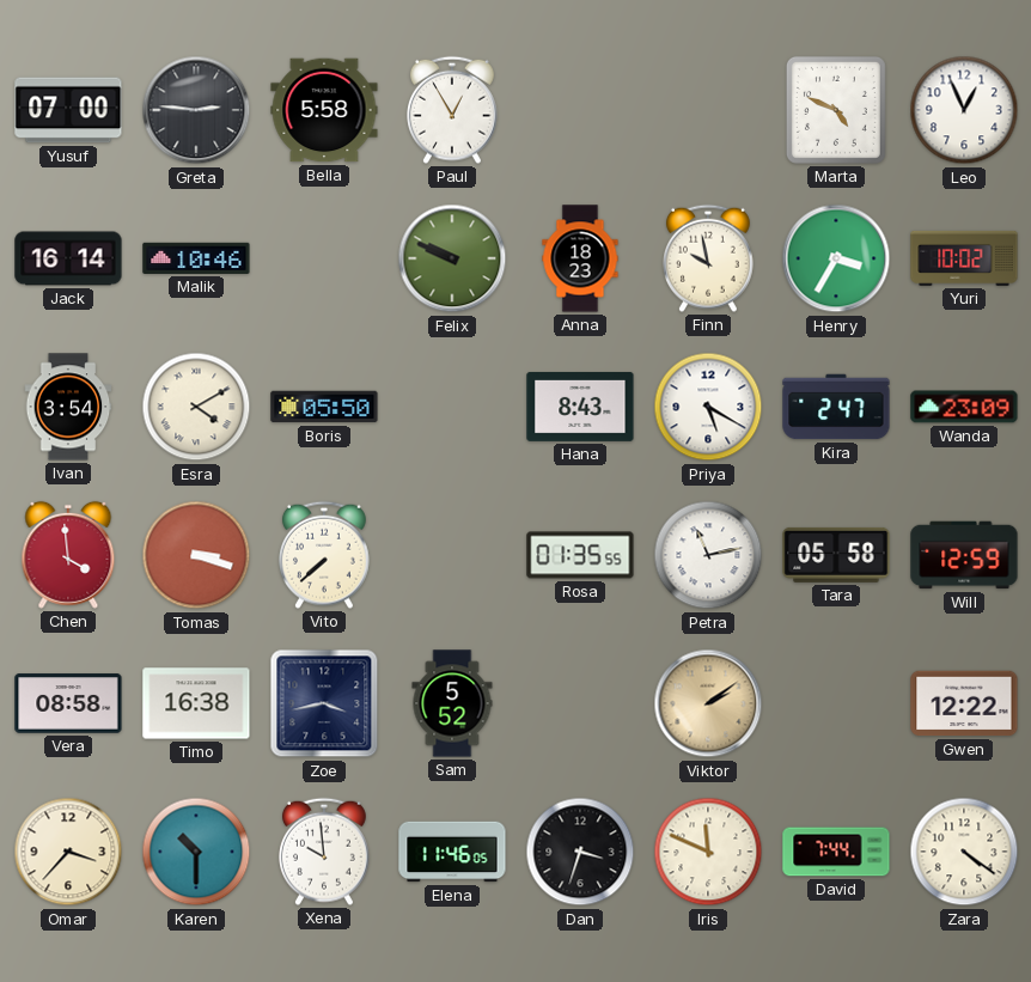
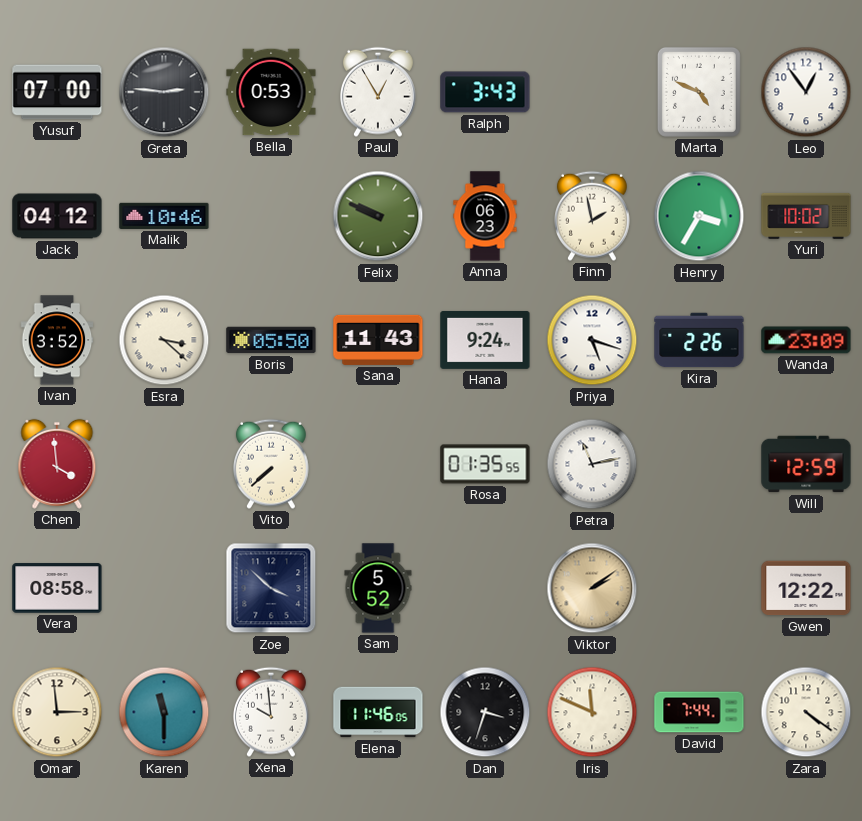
Bella: 5:58 -> 0:53
Ralph: none -> 3:43
Leo: 12:56 -> 12:54
Jack: 16:14 -> 04:12
Anna: 18:23 -> 06:23
Finn: 9:58 -> 1:58
Ivan: 3:54 -> 3:52
Esra: 4:10 -> 3:22
Sana: none -> 11:43
Hana: 8:43 -> 9:24
Priya: 5:20 -> 5:18
Kira: 2:47 -> 2:26
Tomas: 3:18 -> none
Tara: 05:58 -> none
Timo: 16:38 -> none
Zoe: 3:43 -> 3:52
Omar: 3:37 -> 2:59
Karen: 10:30 -> 11:30
